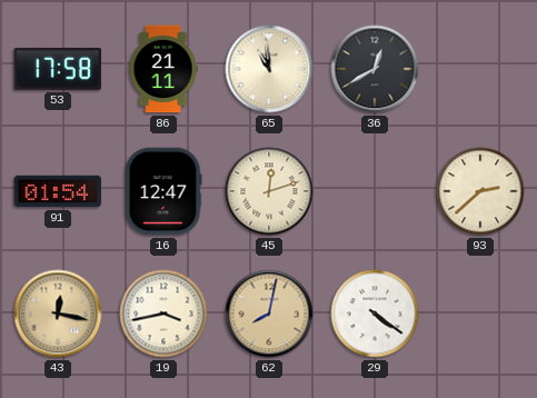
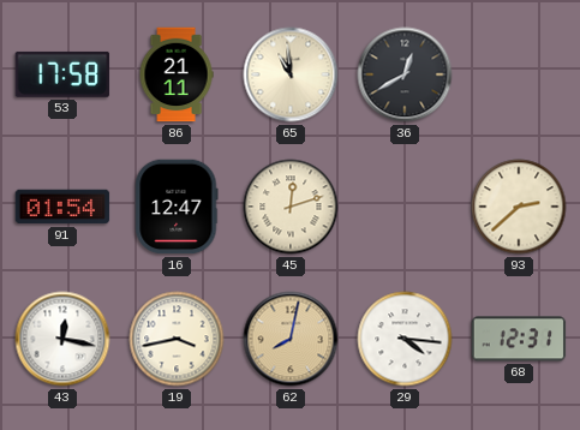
43 dial: champagne -> white
29: 4:21 -> 4:16
68: none -> 12:31
